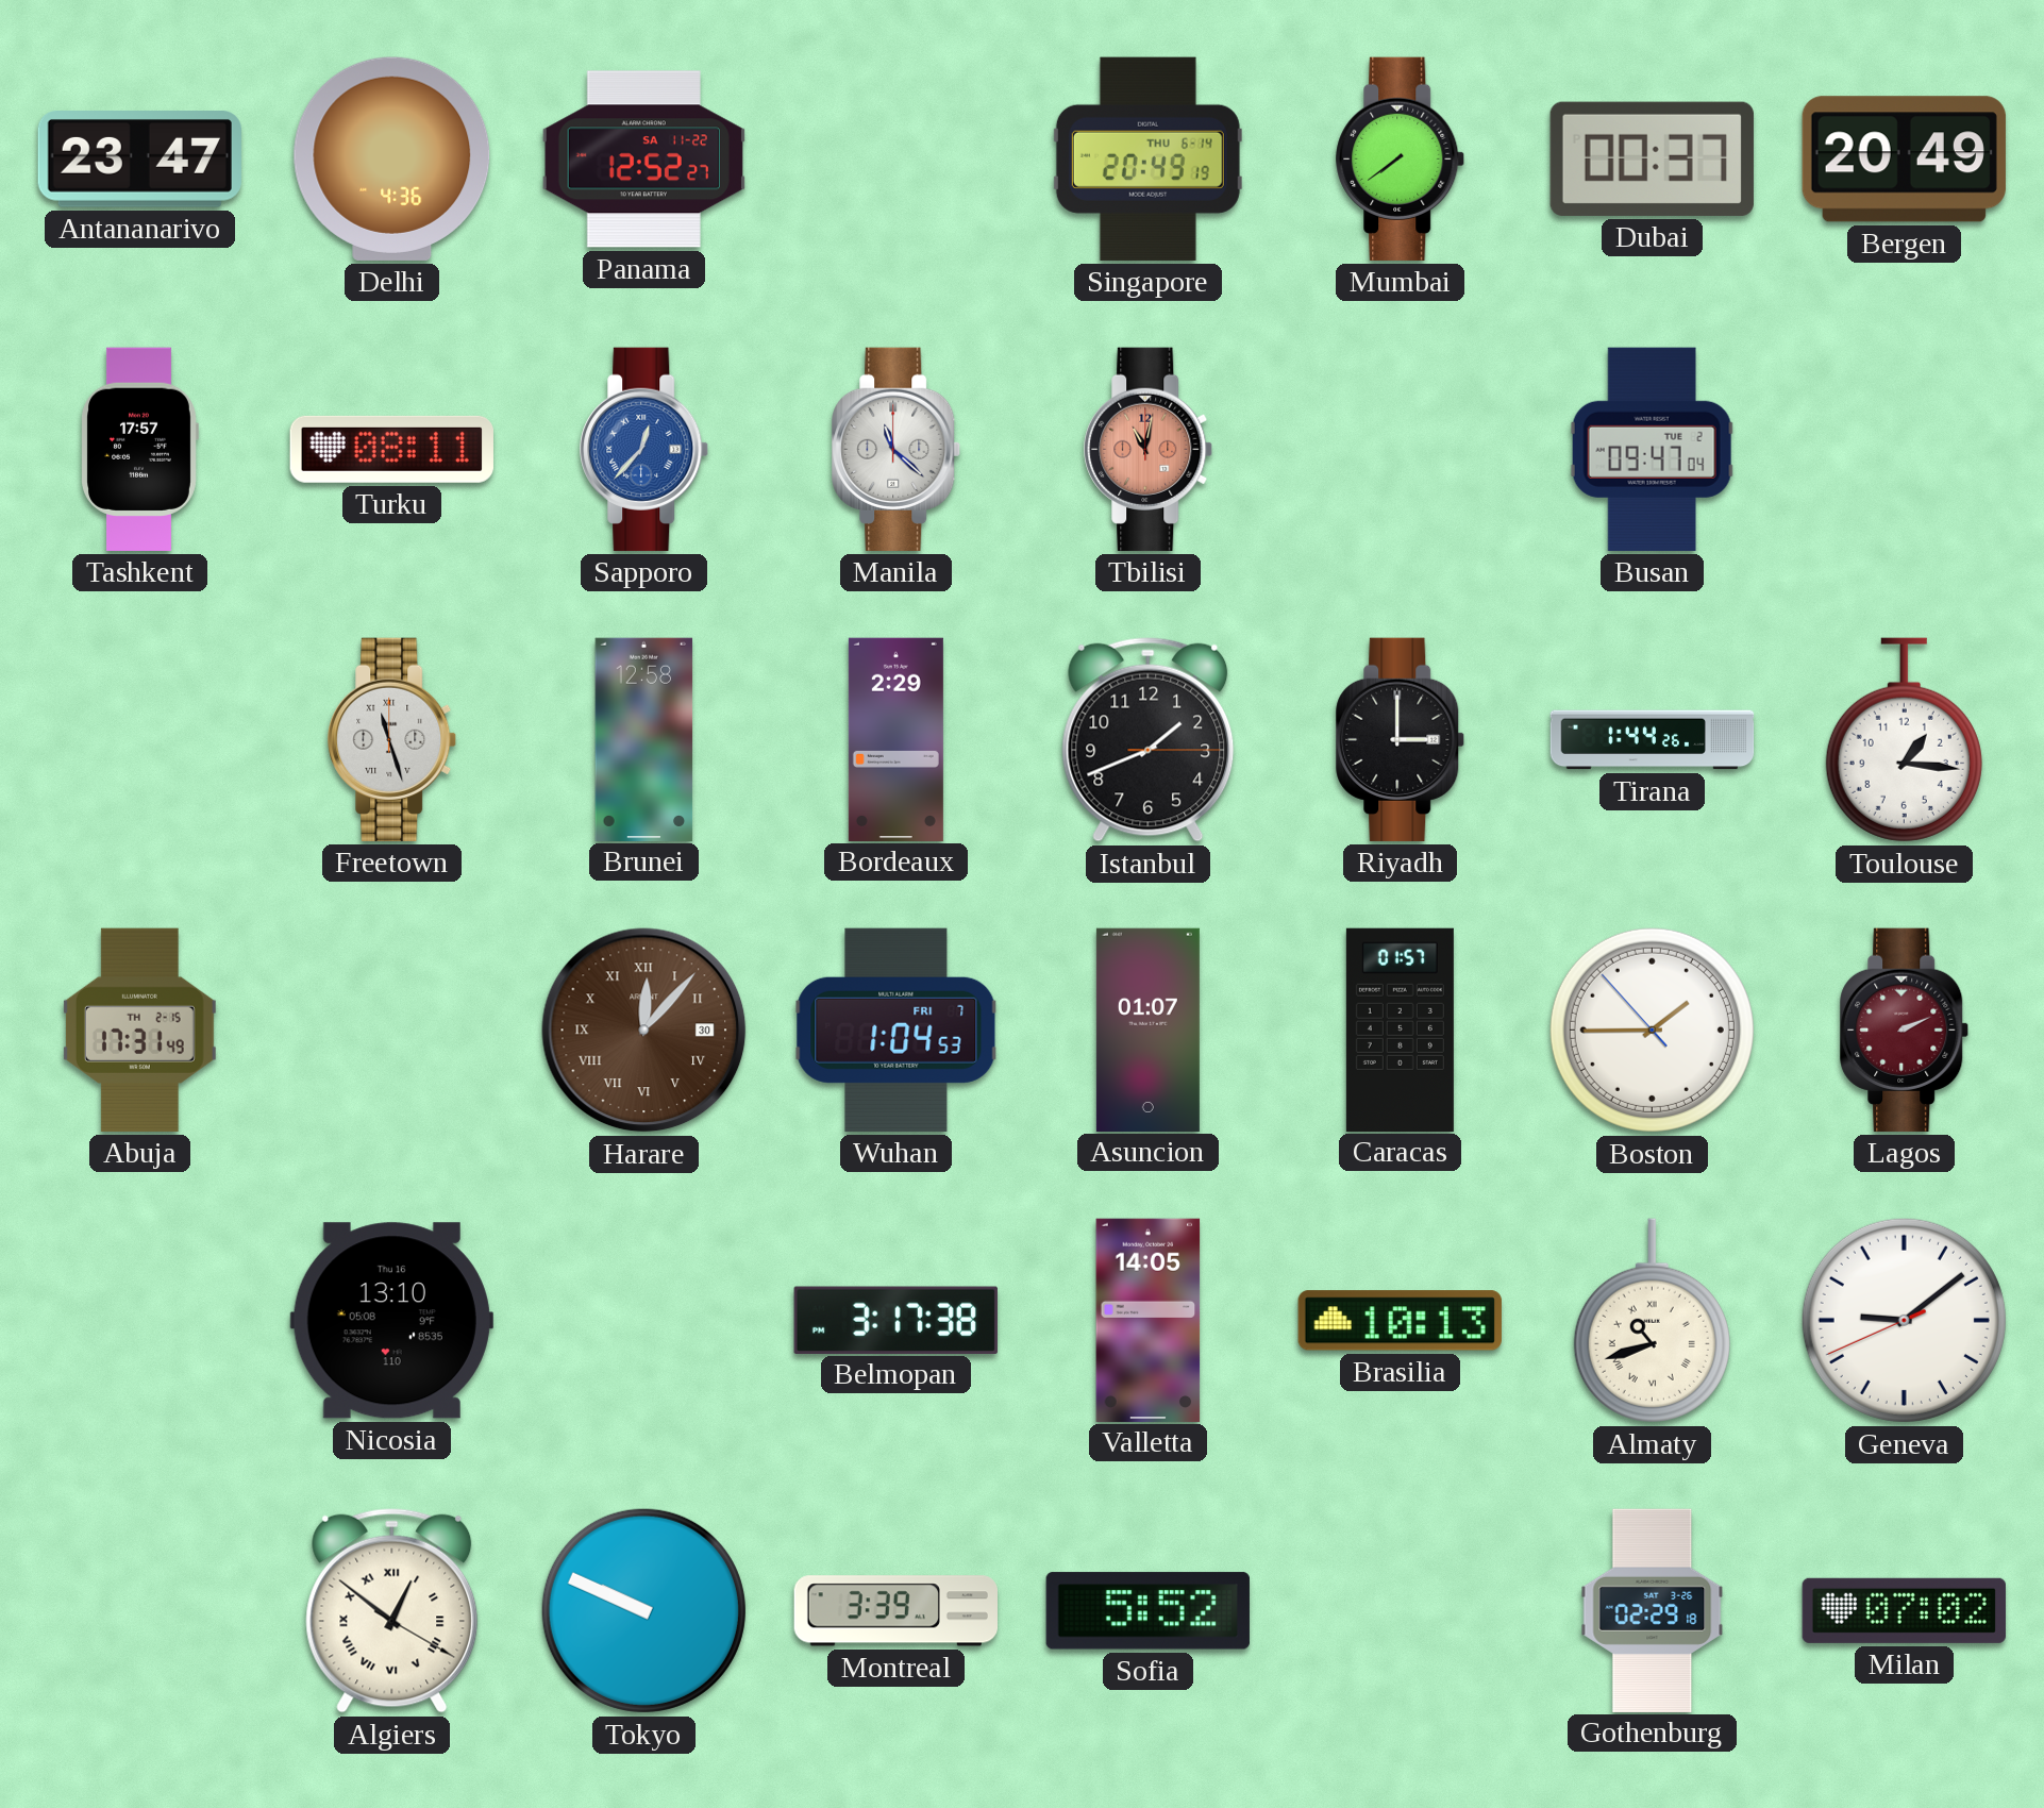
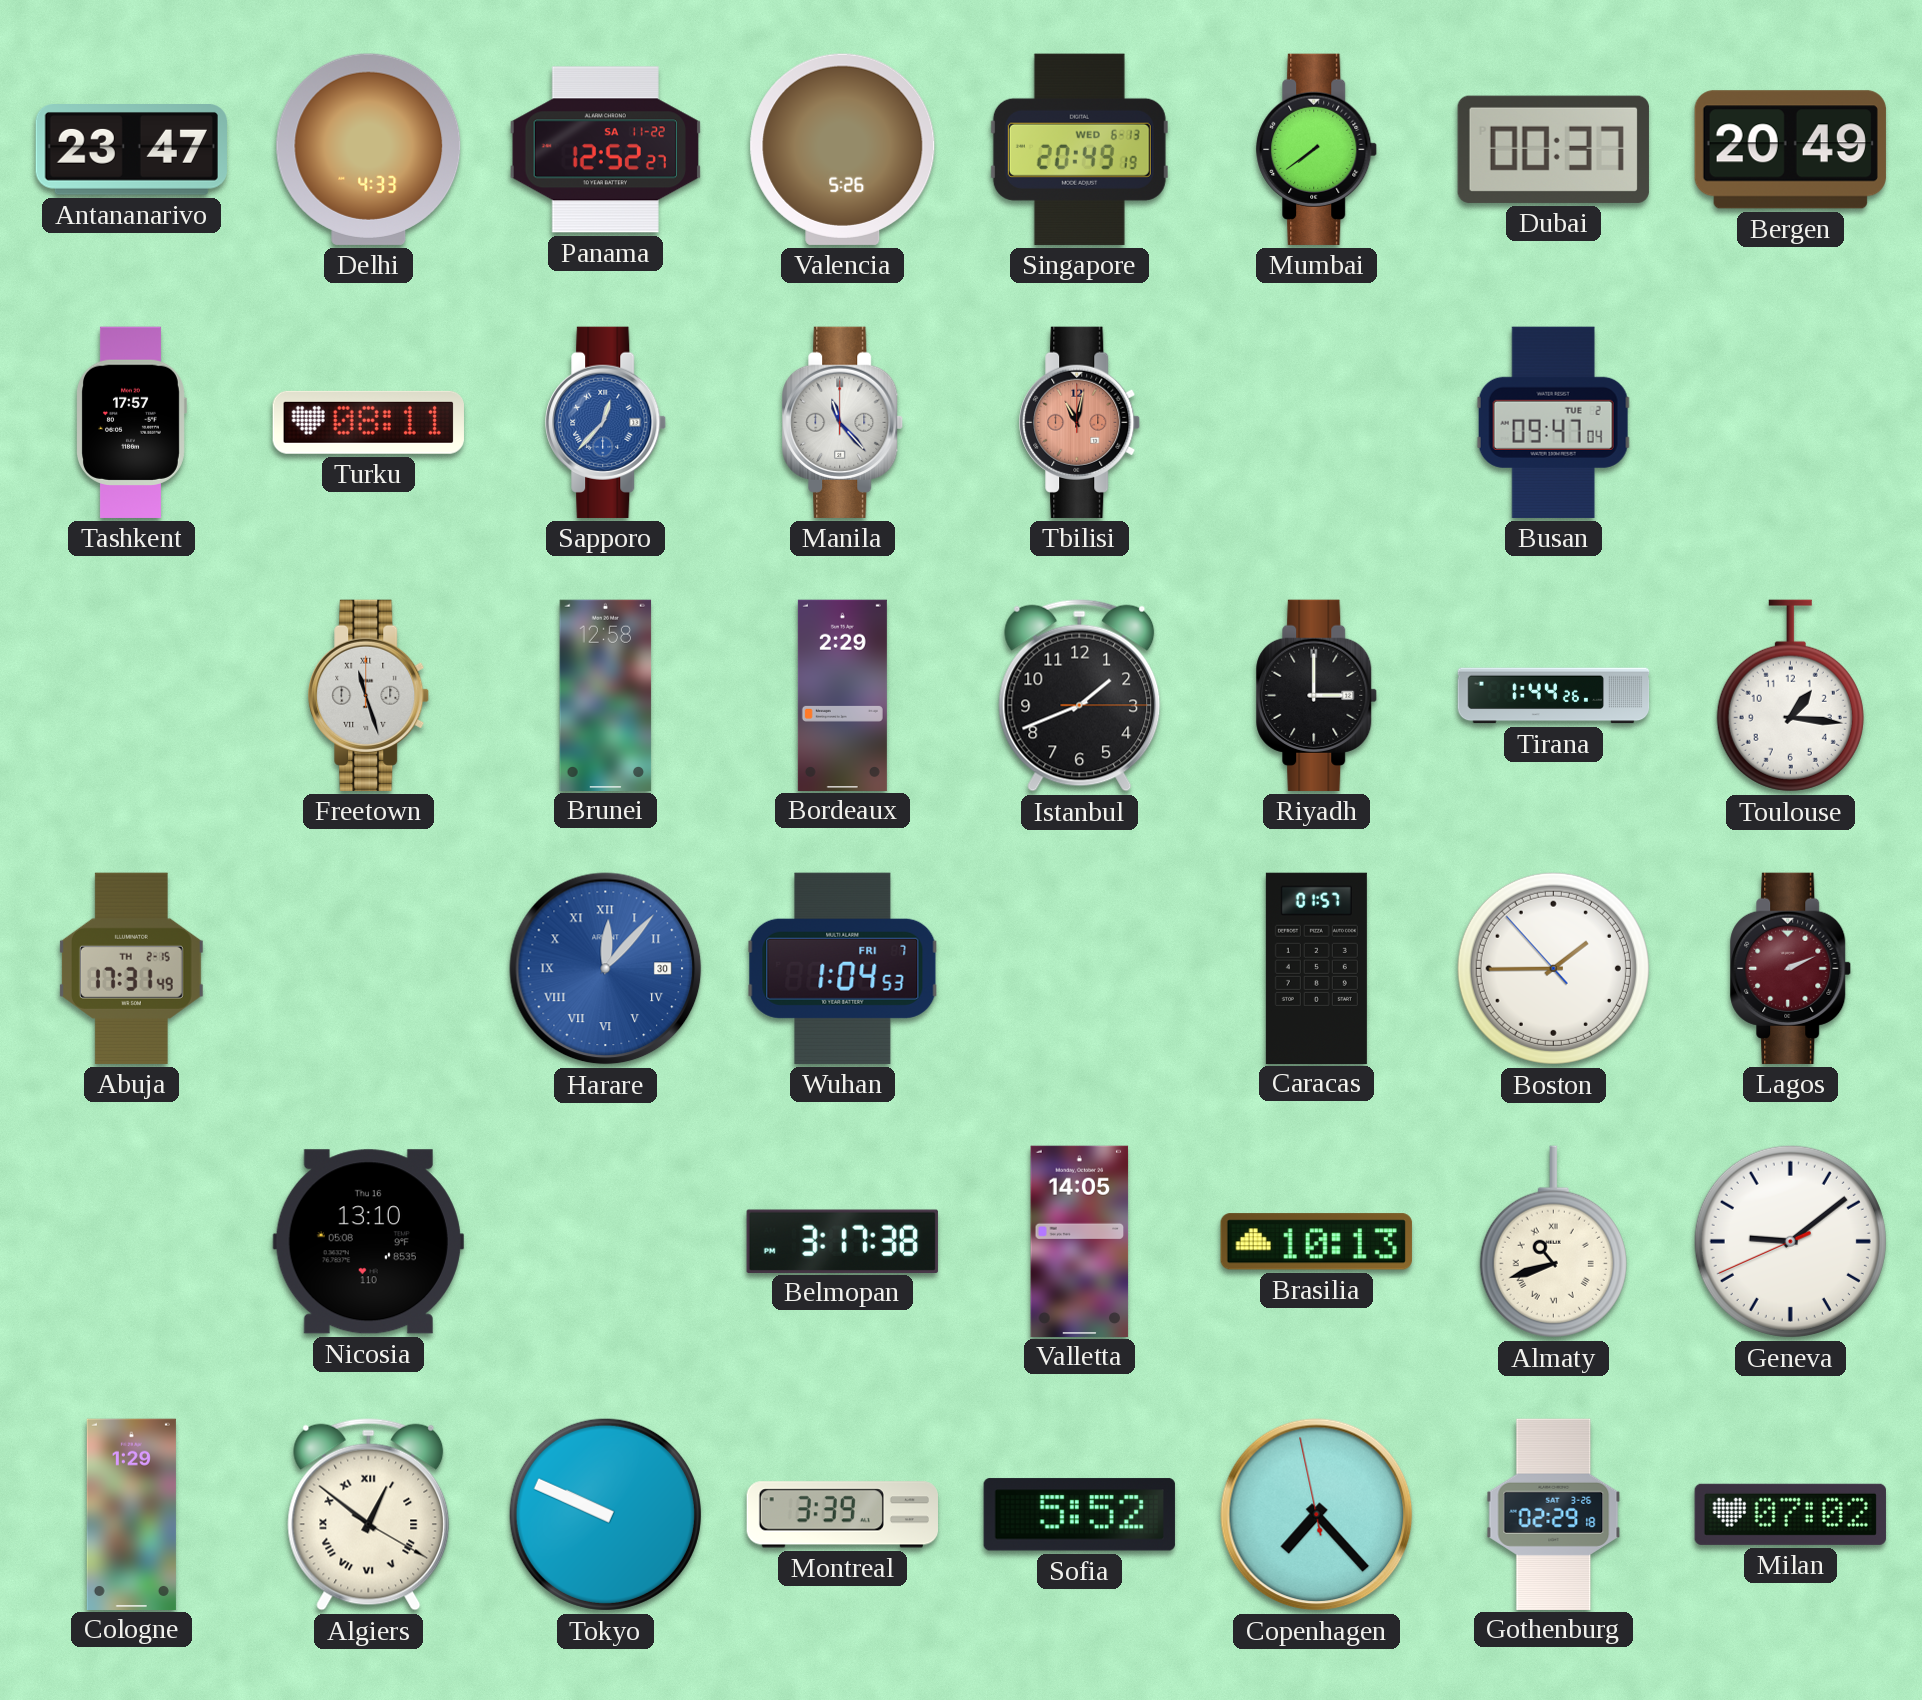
Delhi: 4:36 -> 4:33
Valencia: none -> 5:26
Singapore date: THU 6-14 -> WED 6-13
Manila: 11:22 -> 11:23
Harare dial: brown -> blue
Asuncion: 01:07 -> none
Cologne: none -> 1:29
Copenhagen: none -> 7:22
